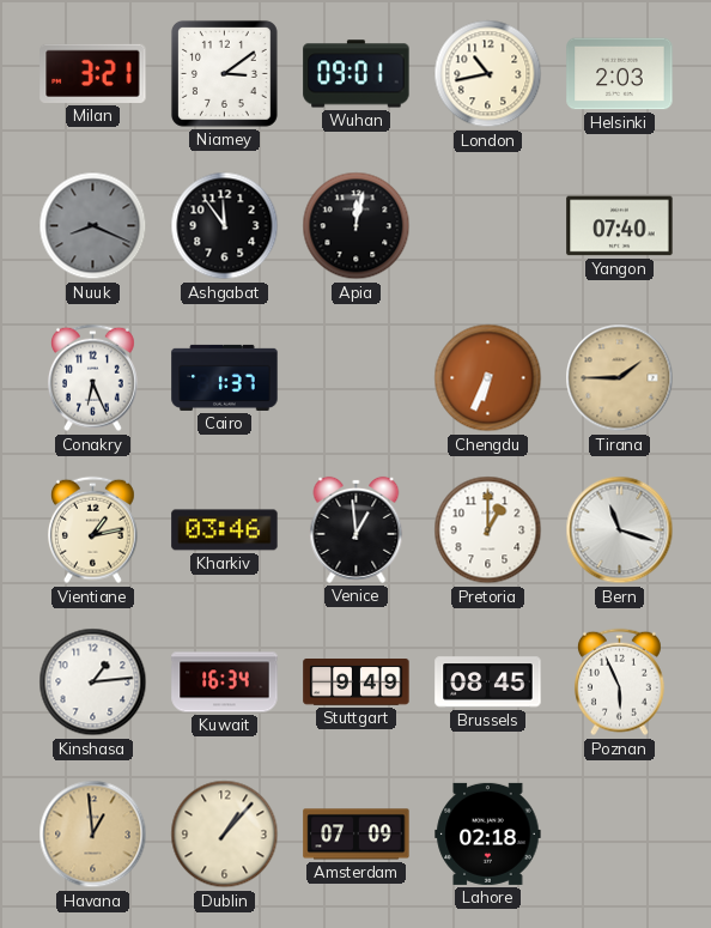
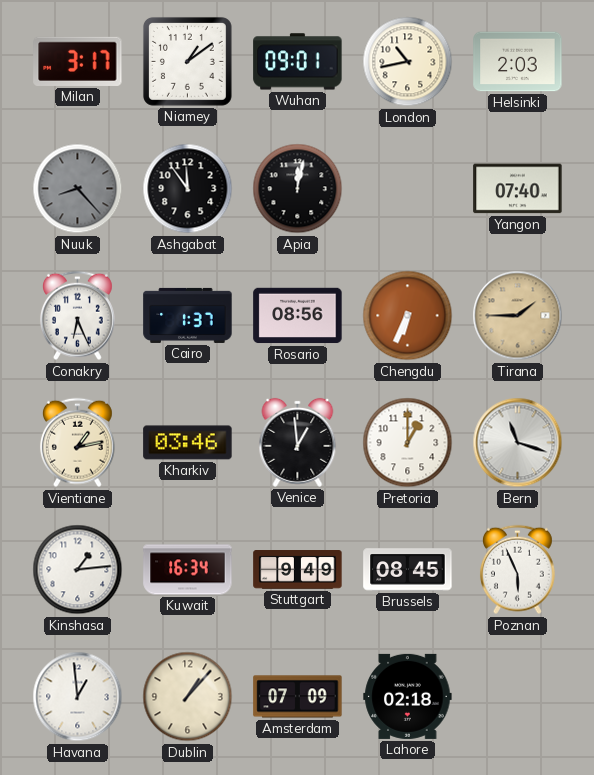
Milan: 3:21 -> 3:17
Niamey: 3:09 -> 1:09
Nuuk: 8:19 -> 8:23
Rosario: none -> 08:56
Havana dial: champagne -> white
